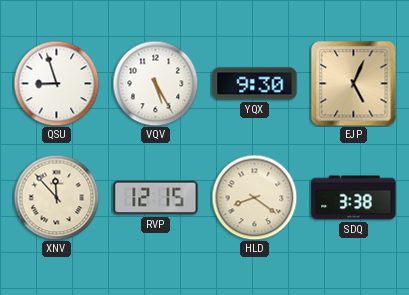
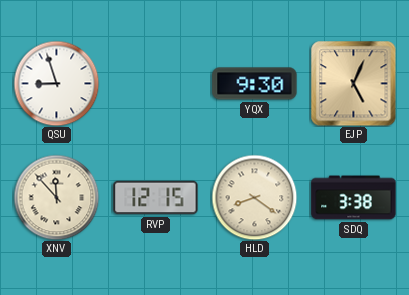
VQV: 5:25 -> none
